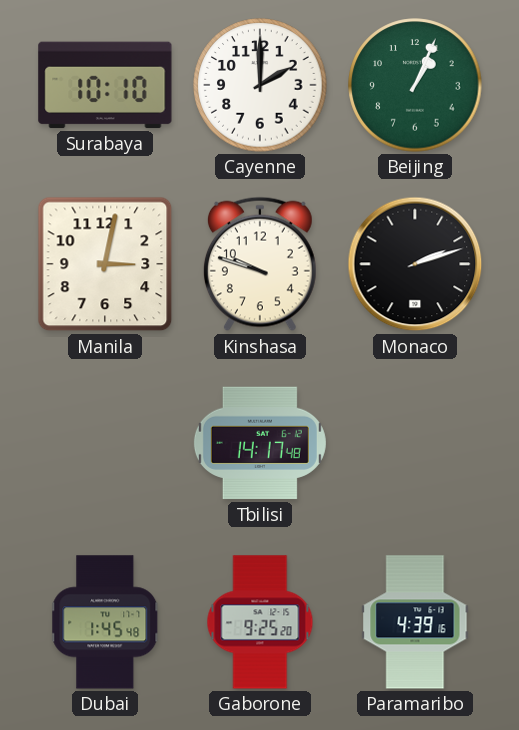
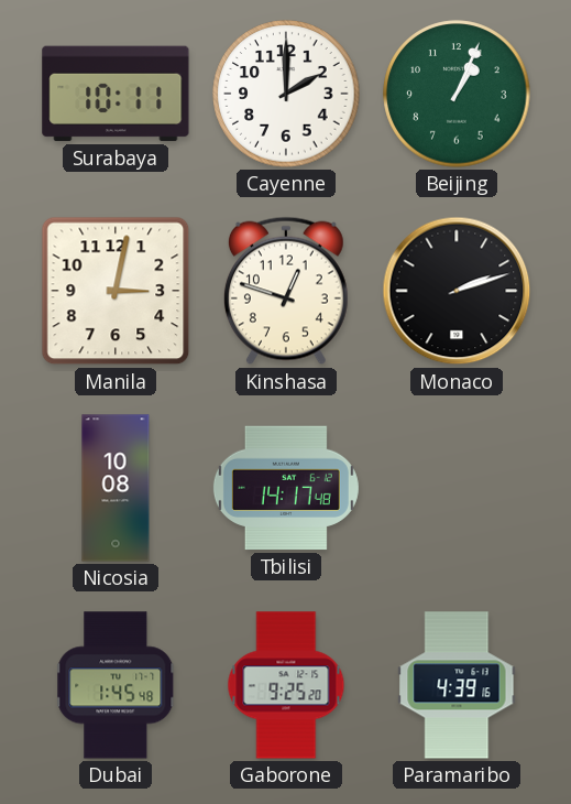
Surabaya: 10:10 -> 10:11
Kinshasa: 9:48 -> 12:48
Nicosia: none -> 10:08
